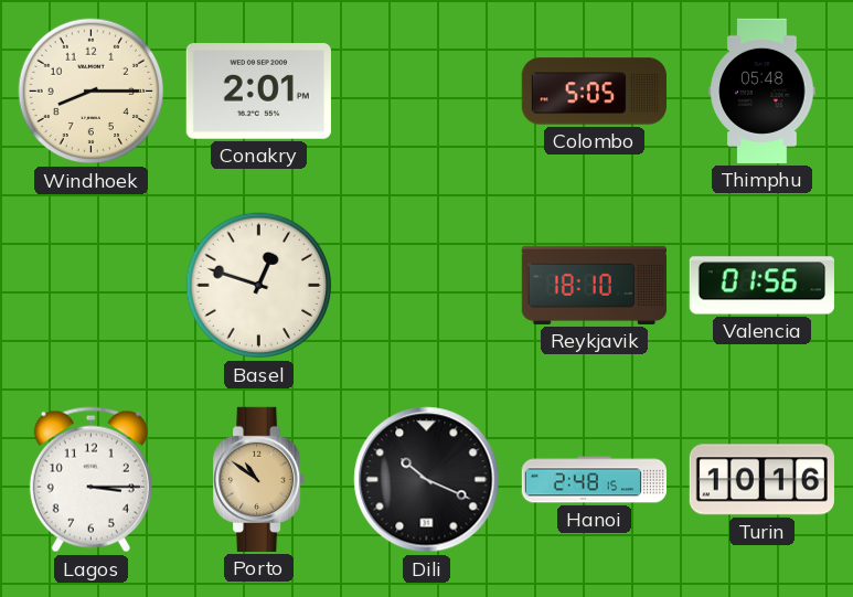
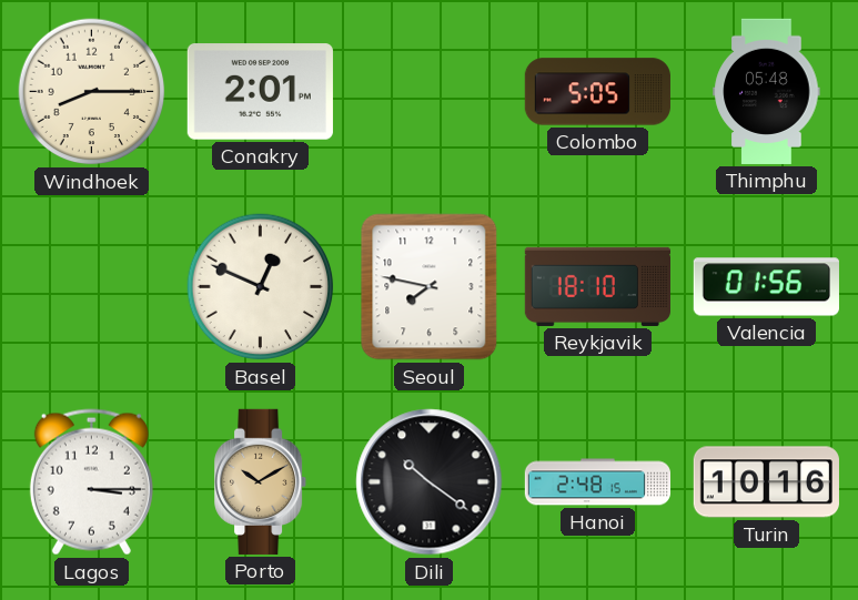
Basel: 12:48 -> 12:49
Seoul: none -> 7:47
Porto: 10:51 -> 10:10
Dili: 10:19 -> 10:21
